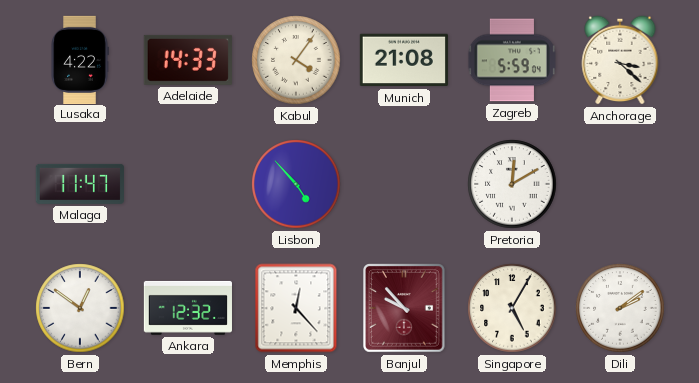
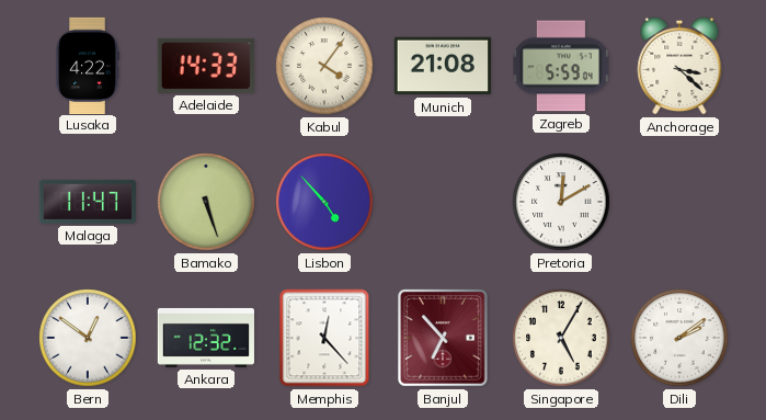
Bamako: none -> 5:27
Banjul: 9:53 -> 6:53
